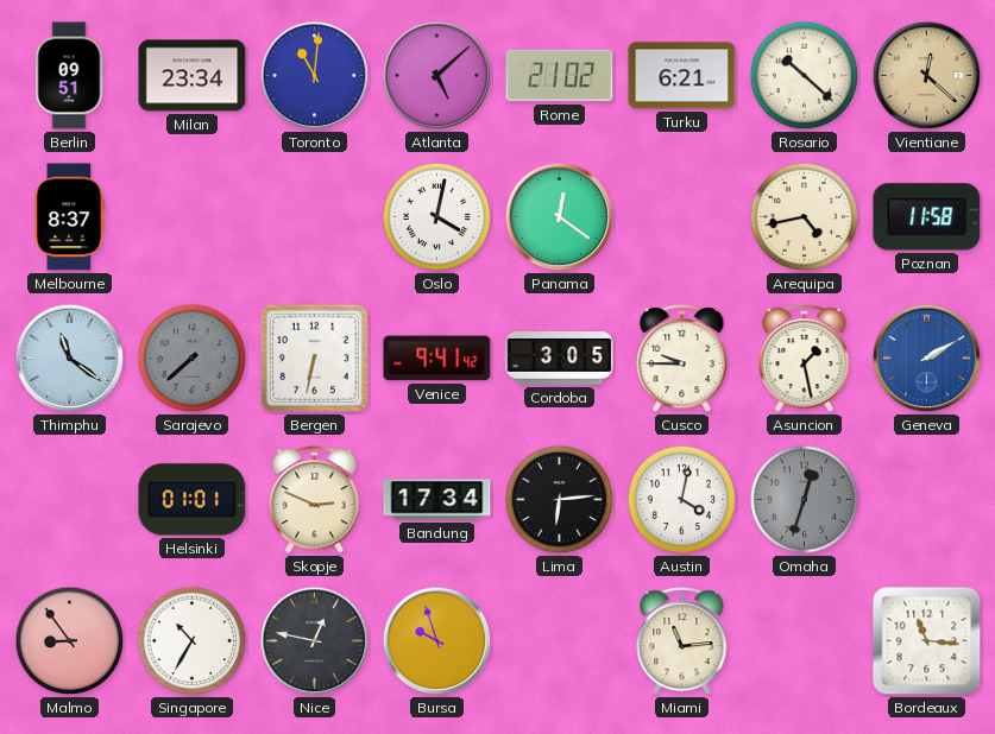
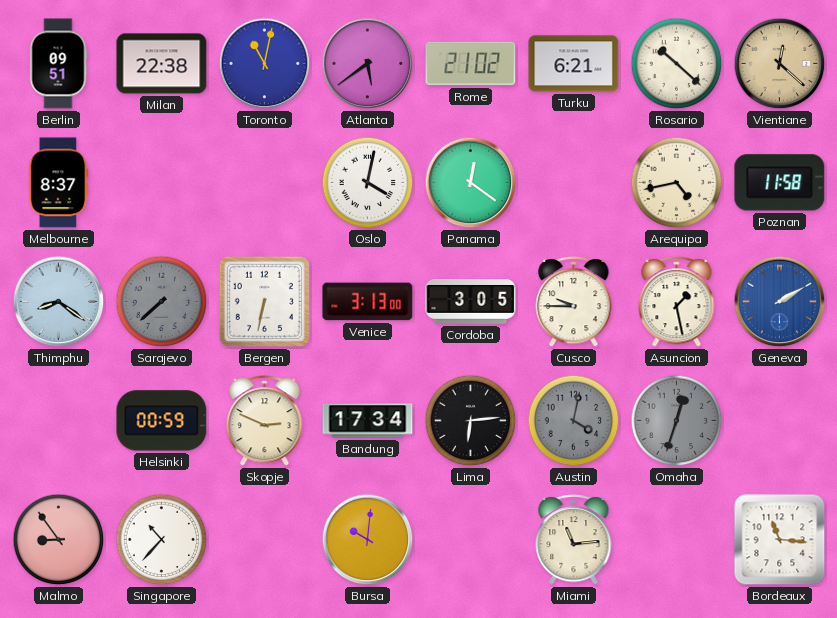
Milan: 23:34 -> 22:38
Toronto: 11:01 -> 11:02
Atlanta: 5:08 -> 5:39
Thimphu: 11:21 -> 8:21
Venice: 9:41 -> 3:13
Helsinki: 01:01 -> 00:59
Austin dial: white -> grey
Singapore: 10:35 -> 10:37
Nice: 12:47 -> none
Bursa: 9:57 -> 10:01
